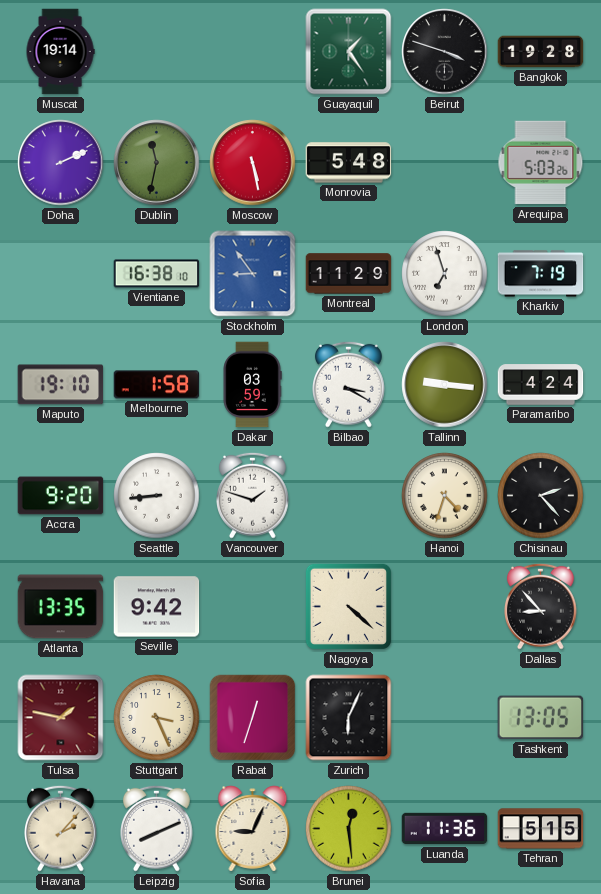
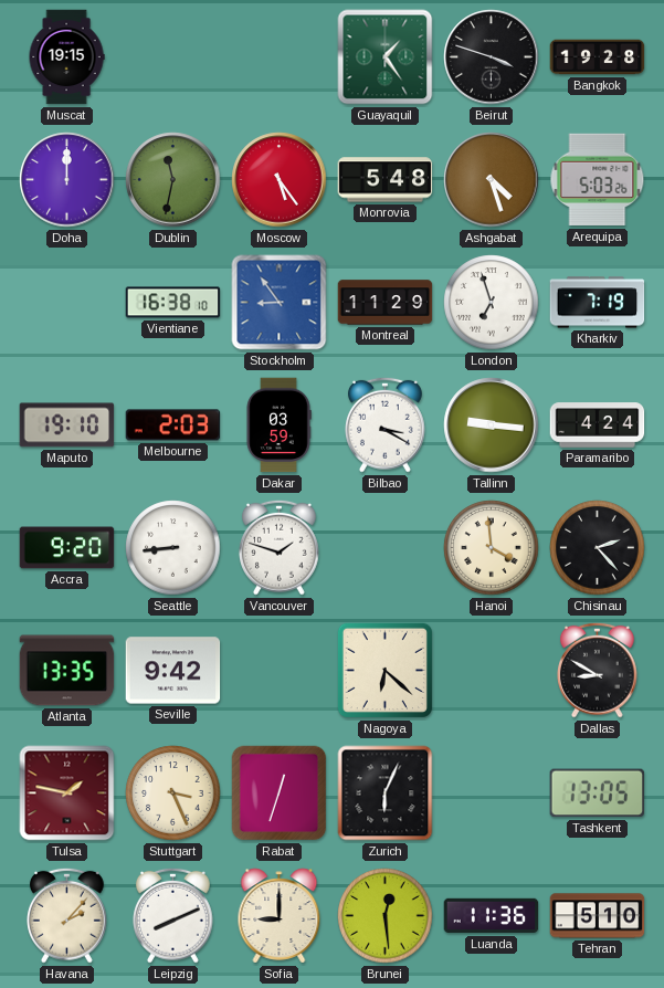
Muscat: 19:14 -> 19:15
Doha: 2:11 -> 12:00
Moscow: 5:28 -> 5:24
Ashgabat: none -> 4:27
Melbourne: 1:58 -> 2:03
Hanoi: 4:33 -> 3:59
Nagoya: 4:22 -> 6:22
Dallas: 8:53 -> 8:50
Sofia: 9:04 -> 9:00
Tehran: 5:15 -> 5:10
